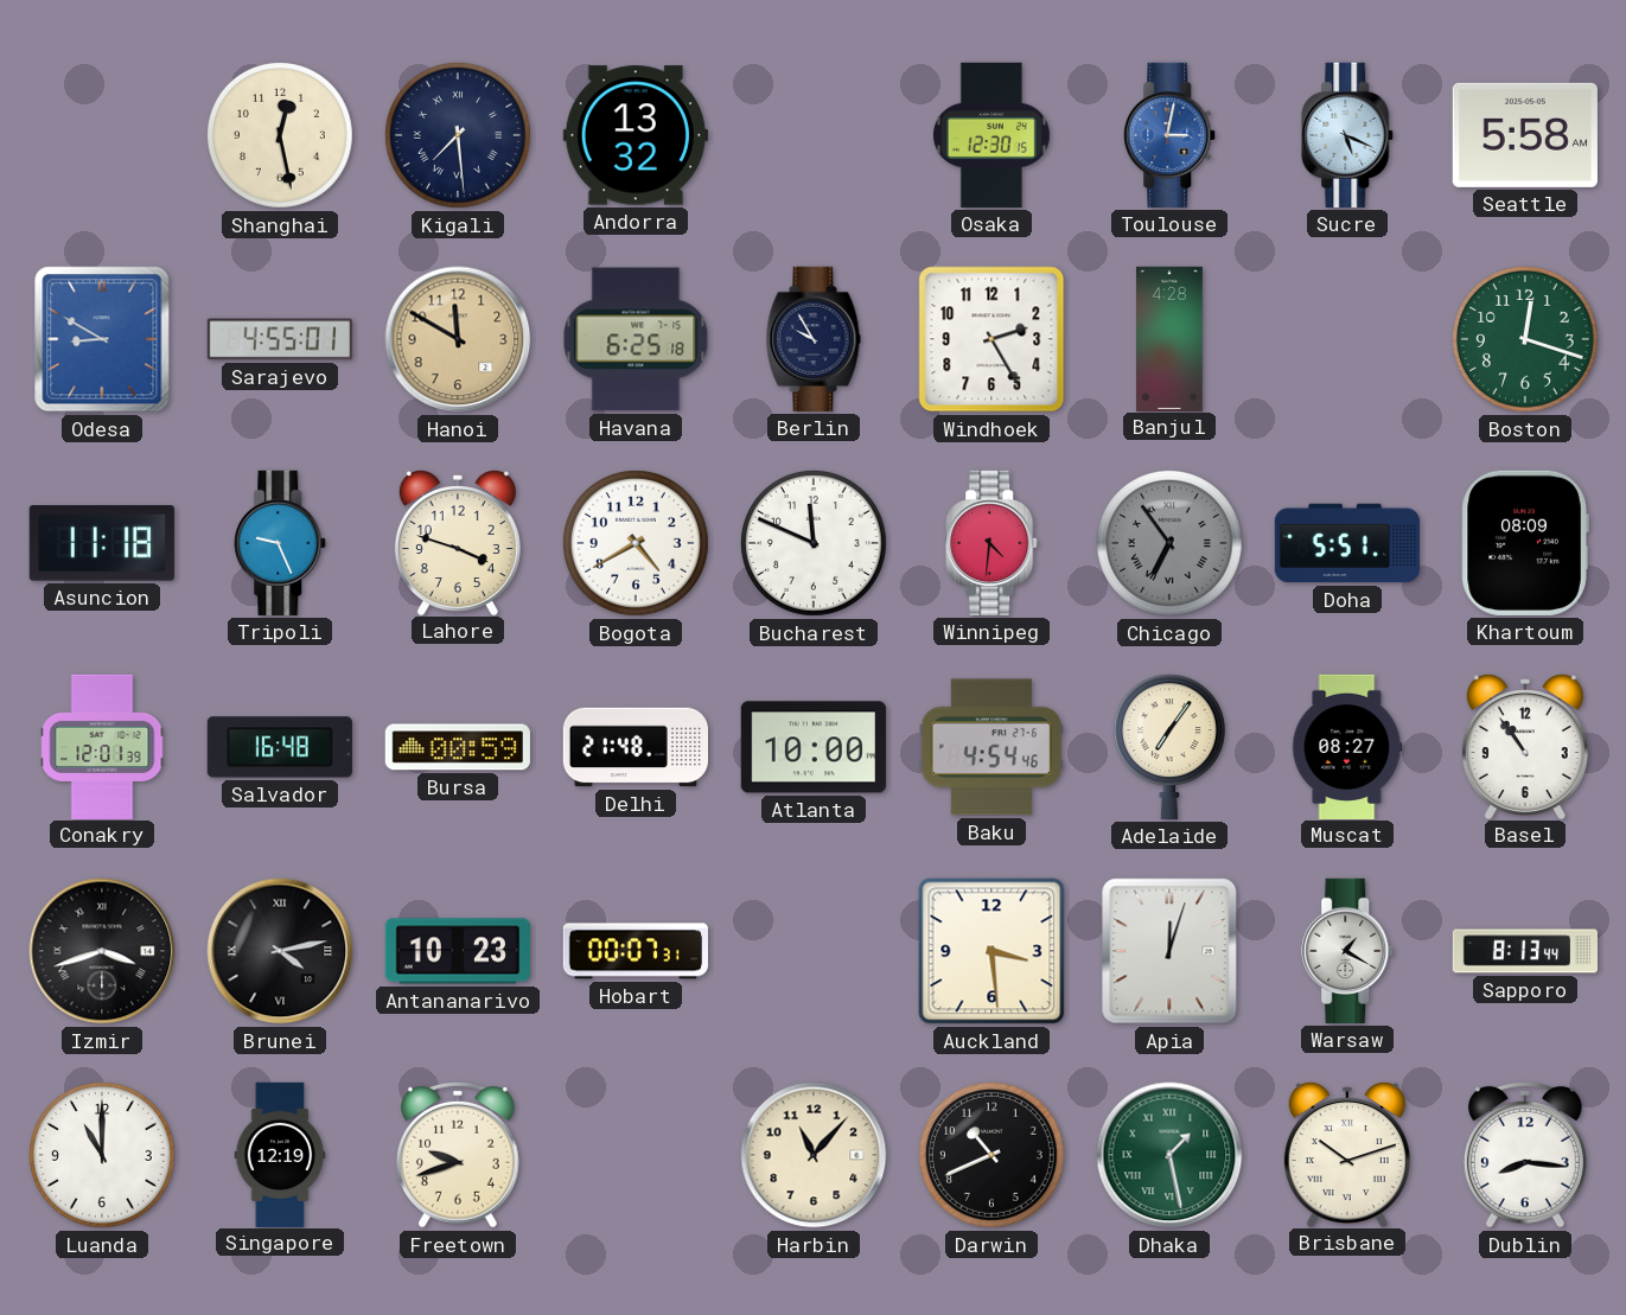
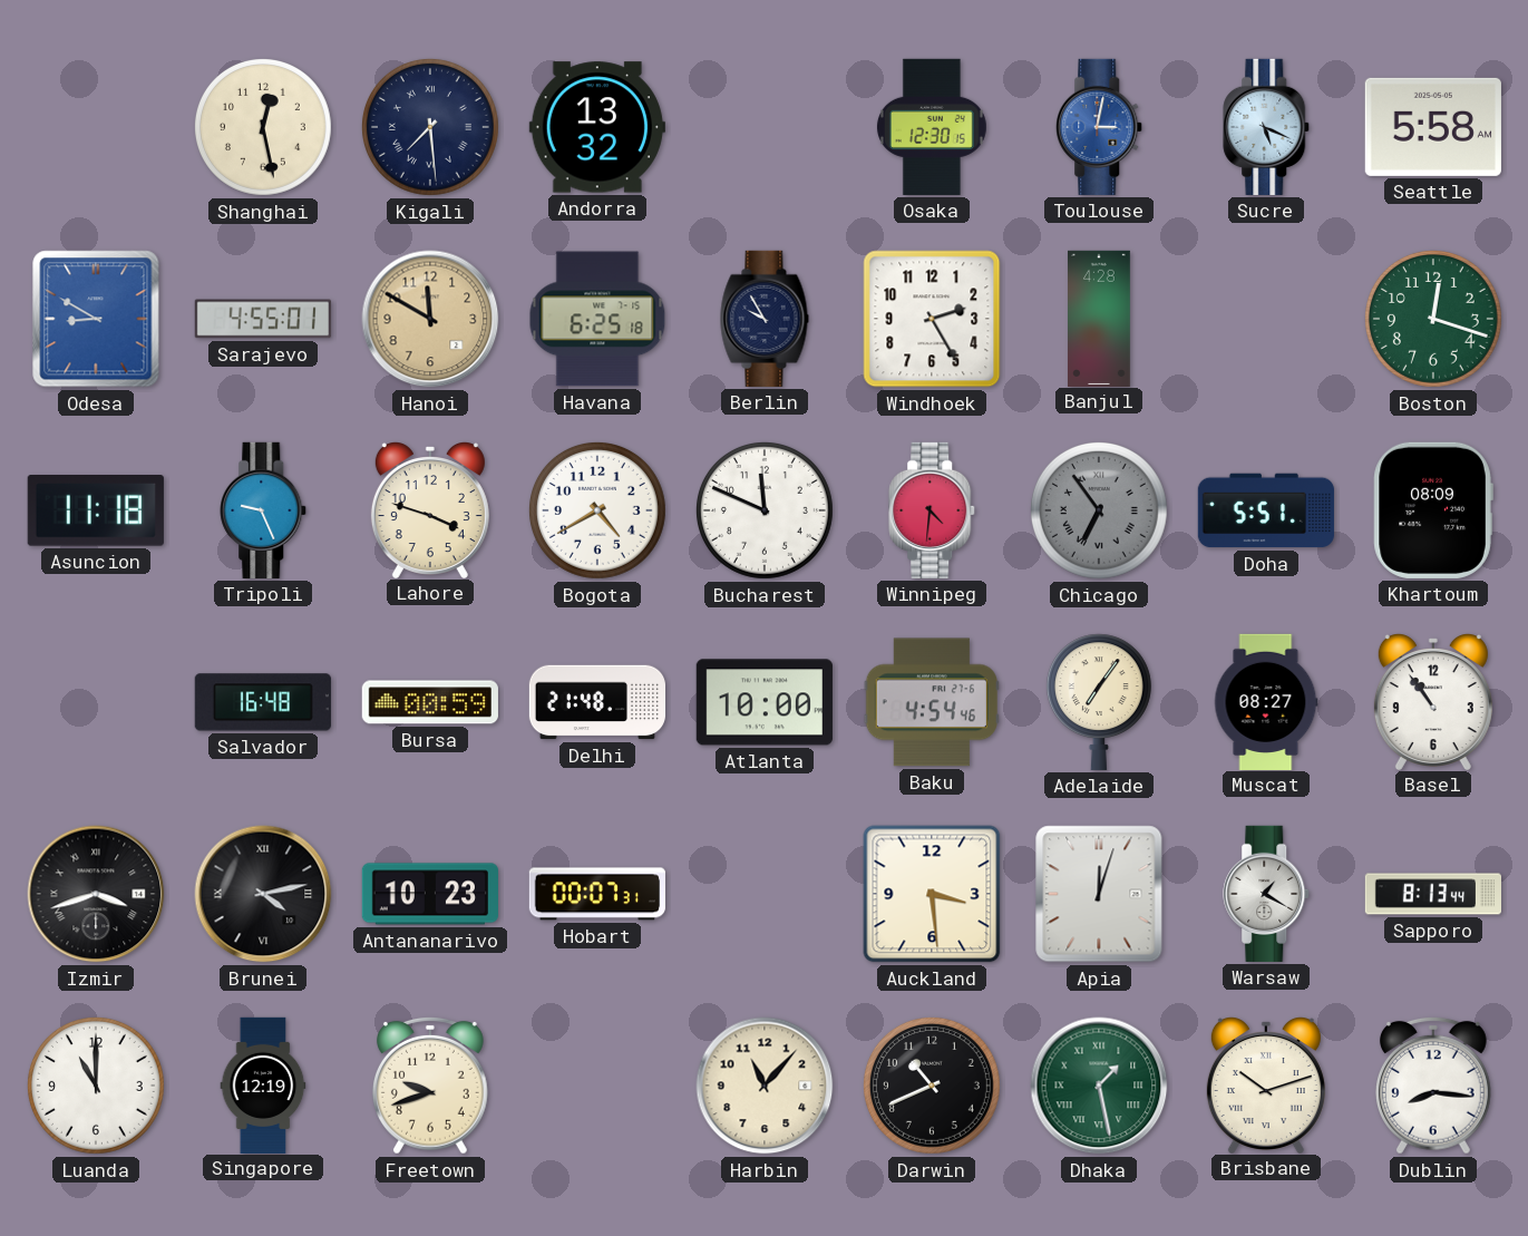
Conakry: 12:01 -> none
